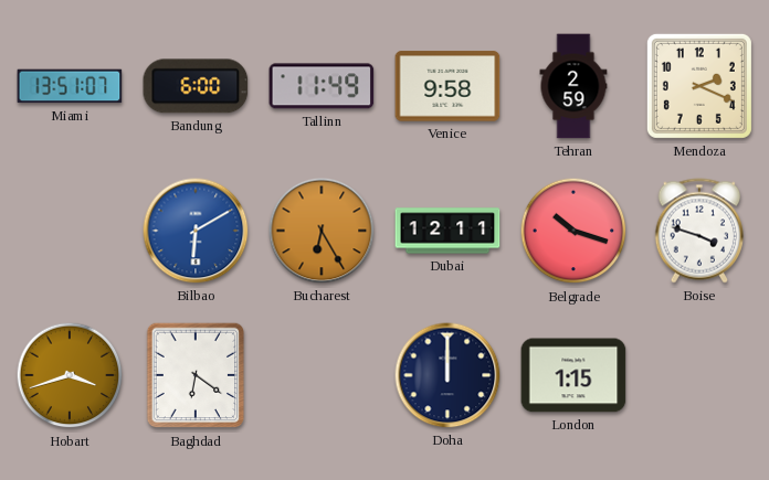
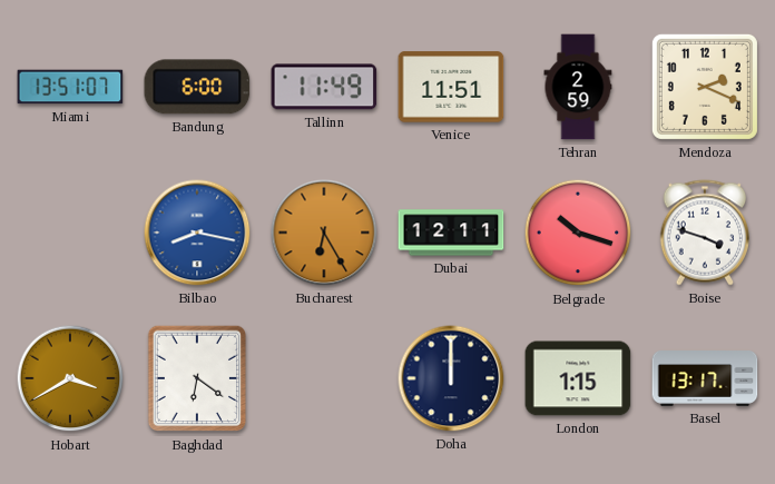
Venice: 9:58 -> 11:51
Bilbao: 6:10 -> 8:17
Hobart: 3:42 -> 3:40
Basel: none -> 13:17
